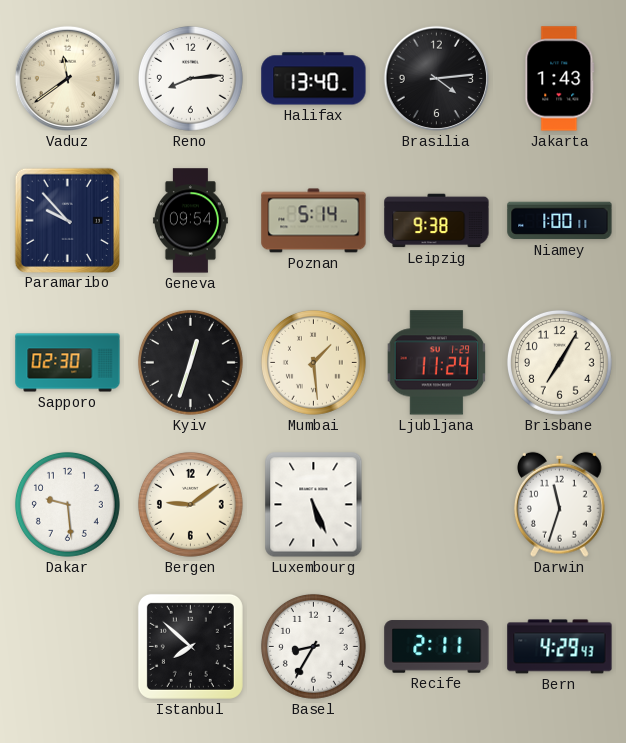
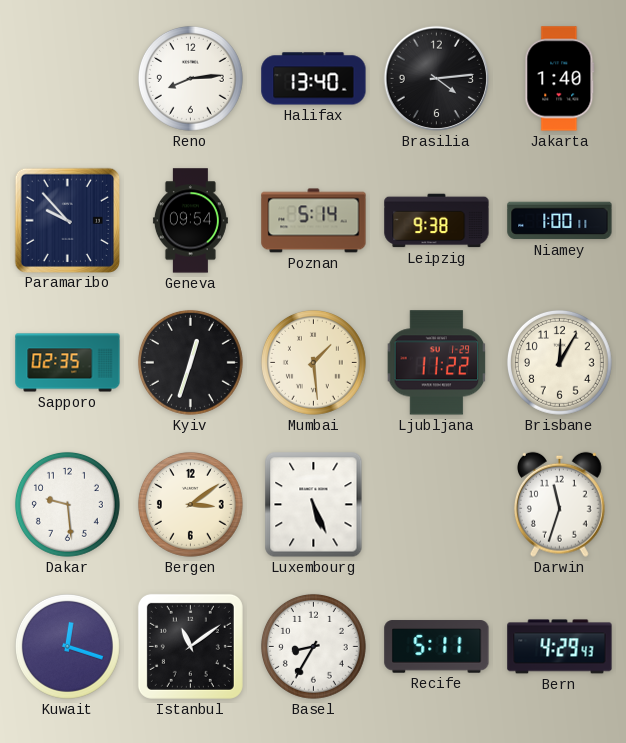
Vaduz: 11:39 -> none
Jakarta: 1:43 -> 1:40
Sapporo: 02:30 -> 02:35
Ljubljana: 11:24 -> 11:22
Brisbane: 7:05 -> 12:05
Bergen: 9:09 -> 3:09
Kuwait: none -> 12:18
Istanbul: 7:52 -> 11:09
Recife: 2:11 -> 5:11
